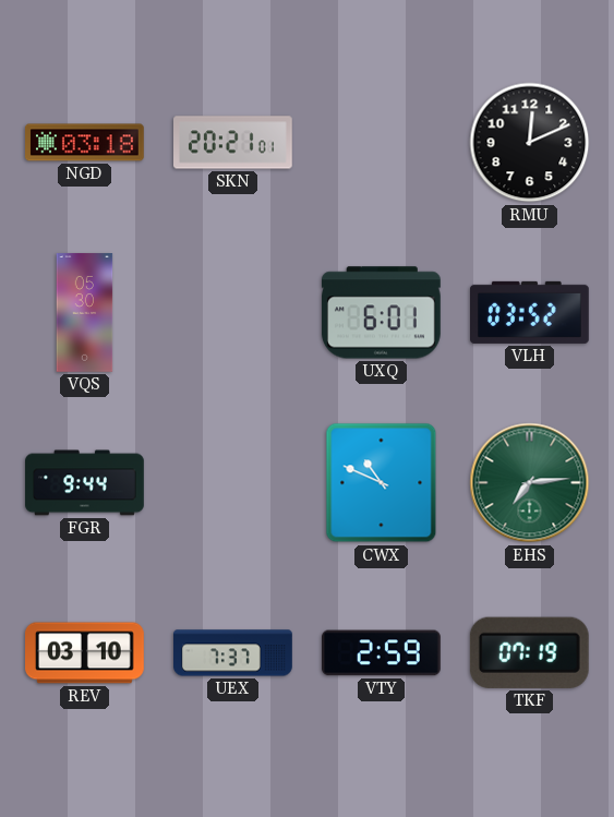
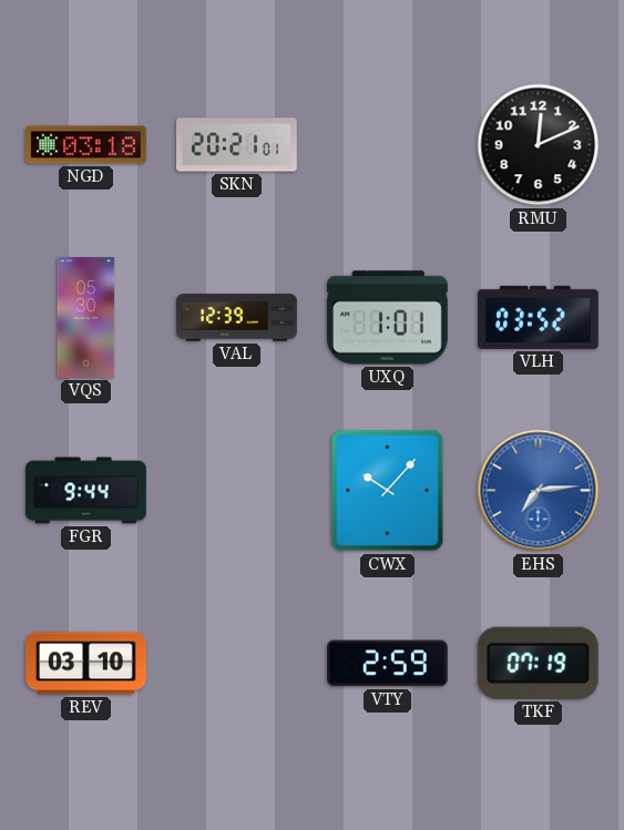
VAL: none -> 12:39
UXQ: 6:01 -> 1:01
CWX: 10:49 -> 10:07
EHS dial: green -> blue
UEX: 7:37 -> none
